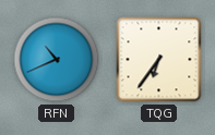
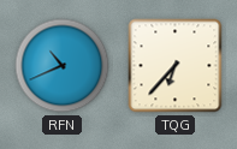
TQG: 6:36 -> 6:37
